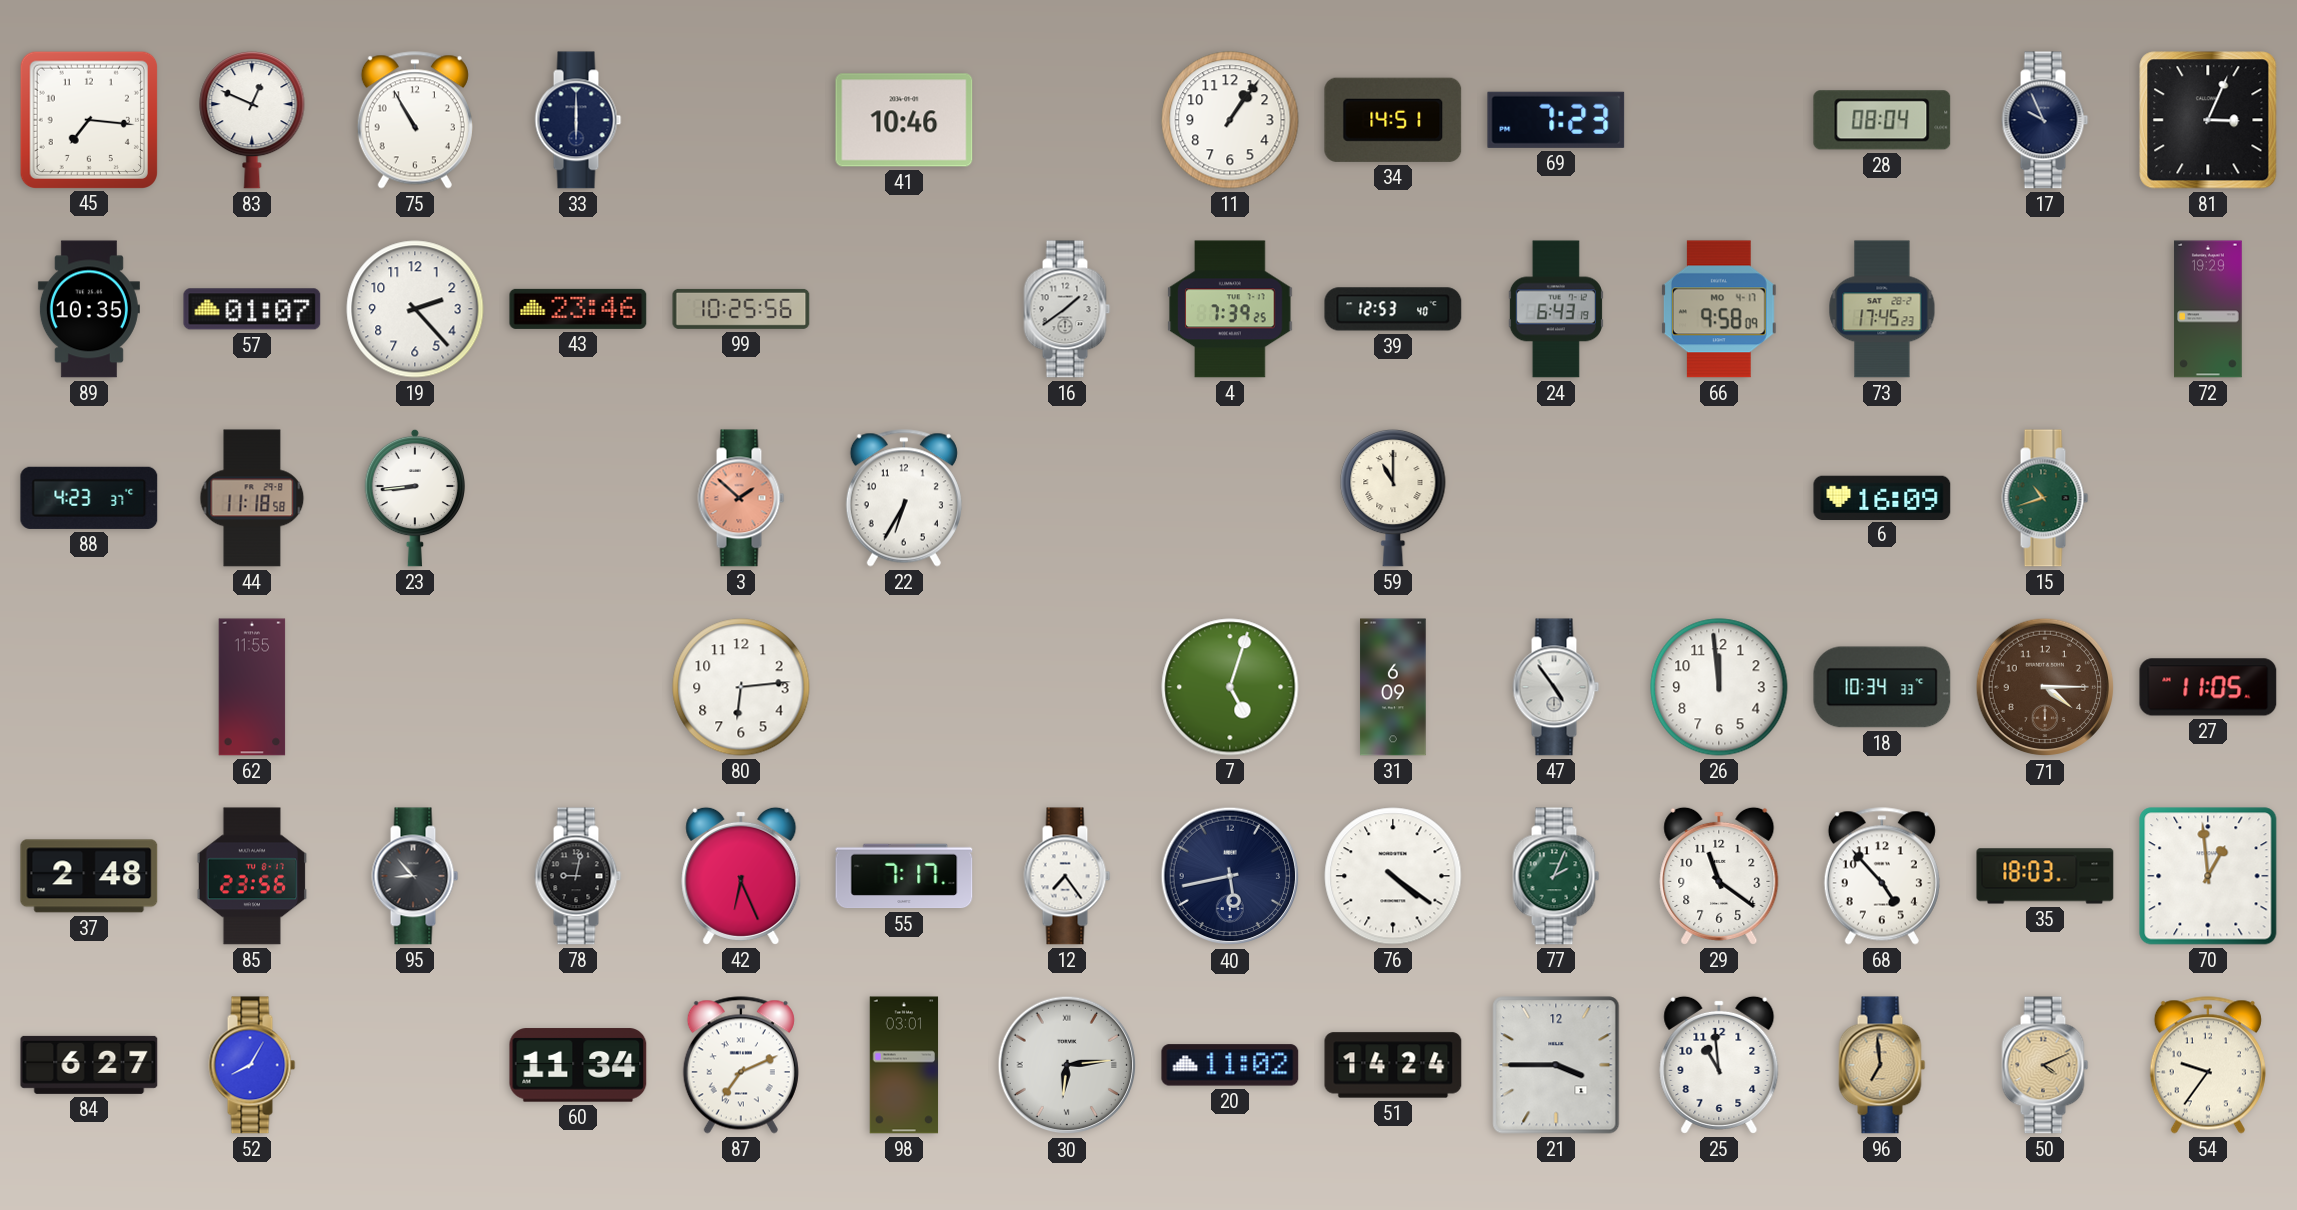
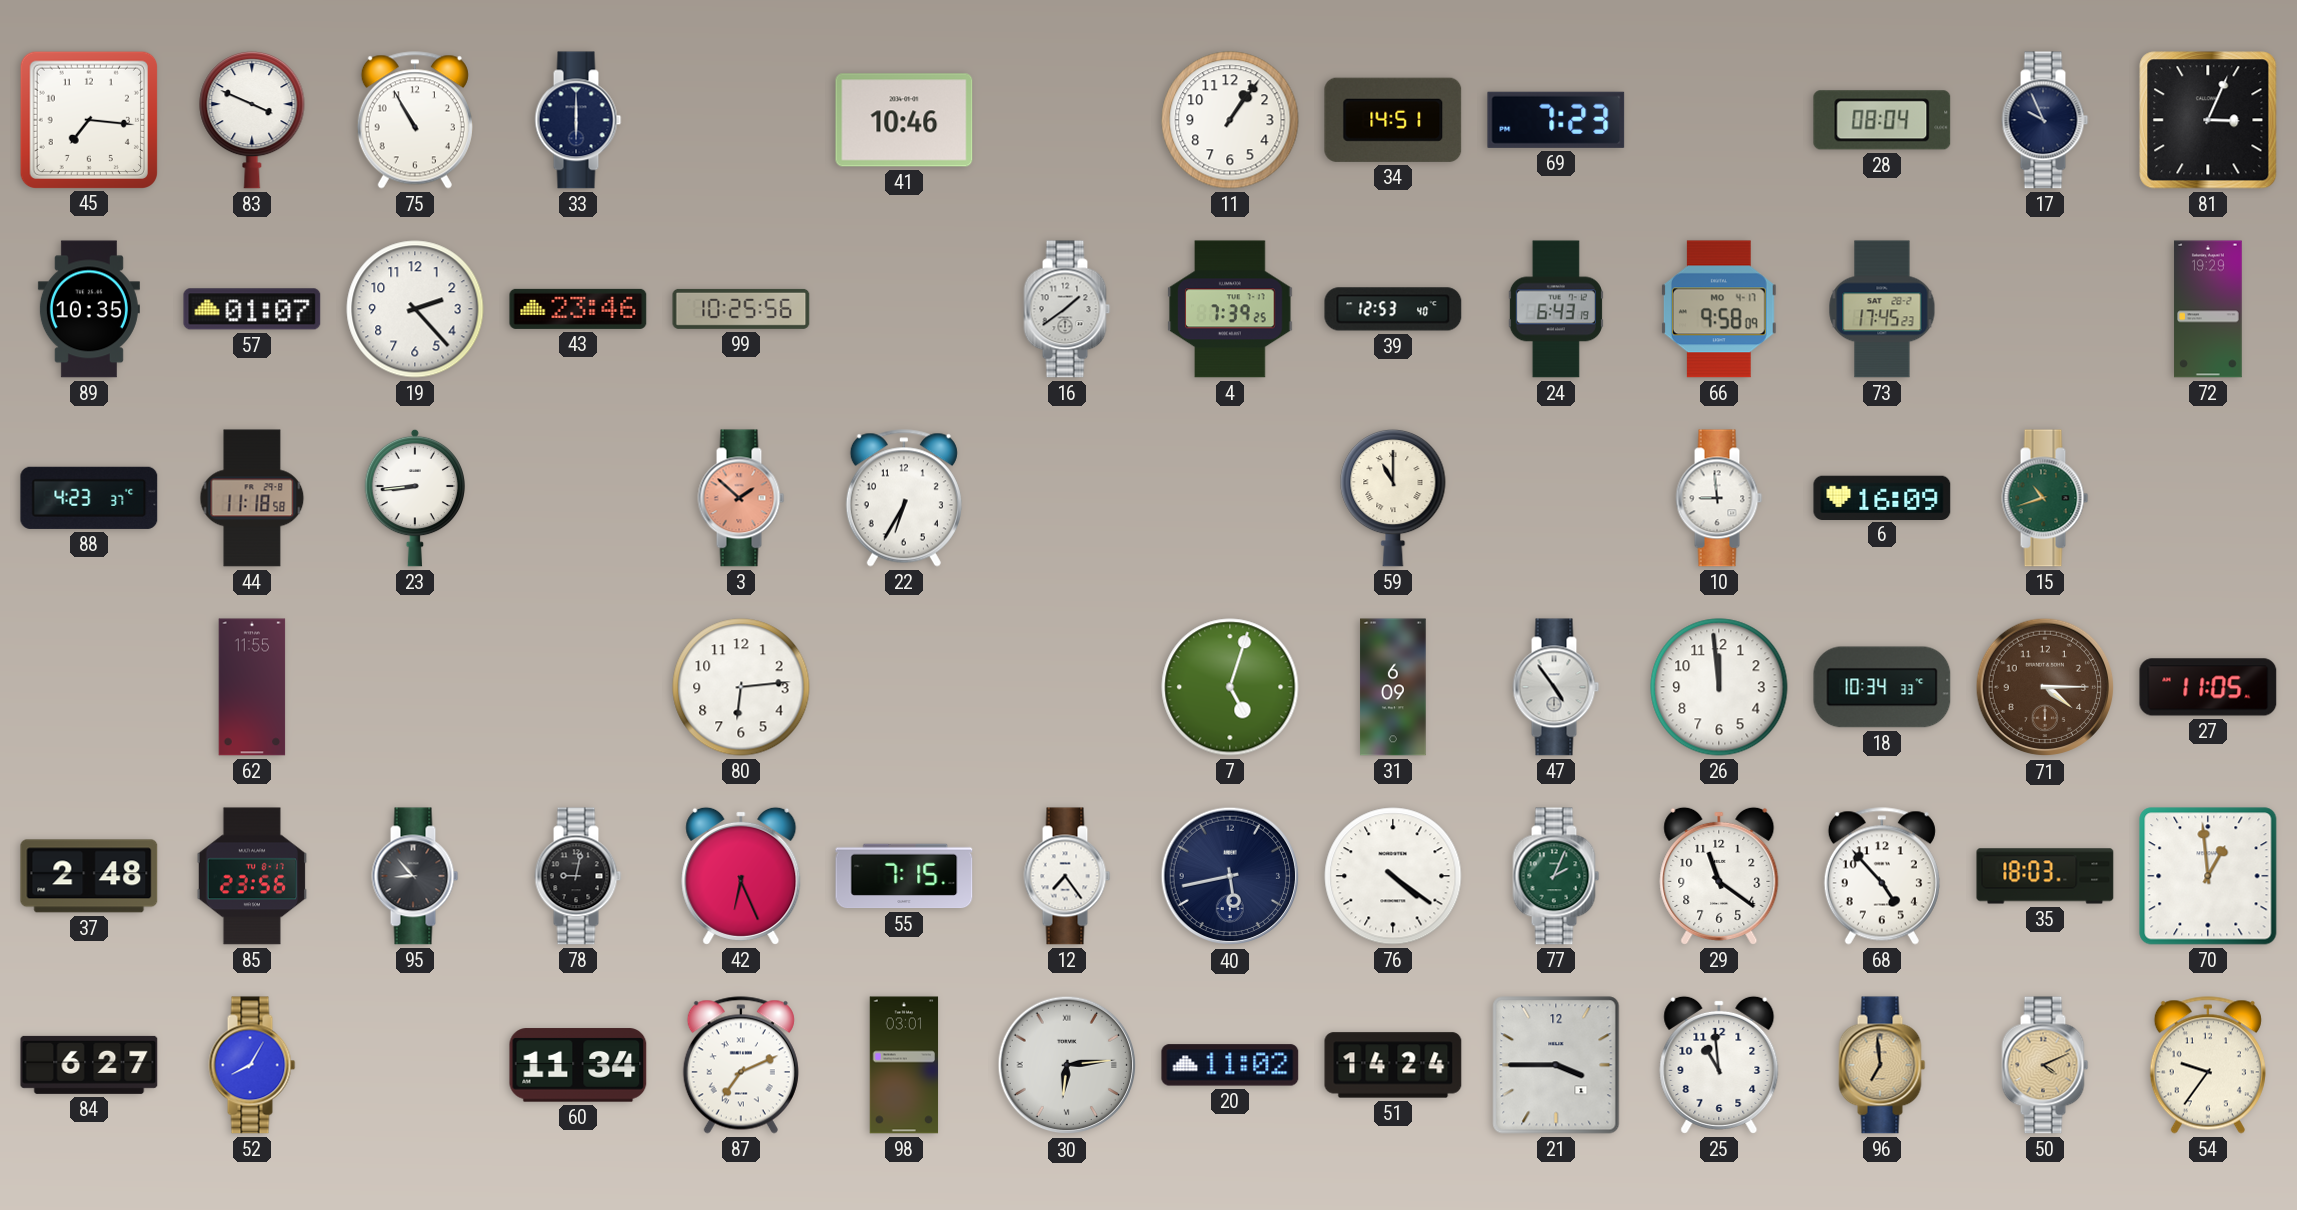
83: 12:49 -> 3:49
10: none -> 8:59
55: 7:17 -> 7:15
